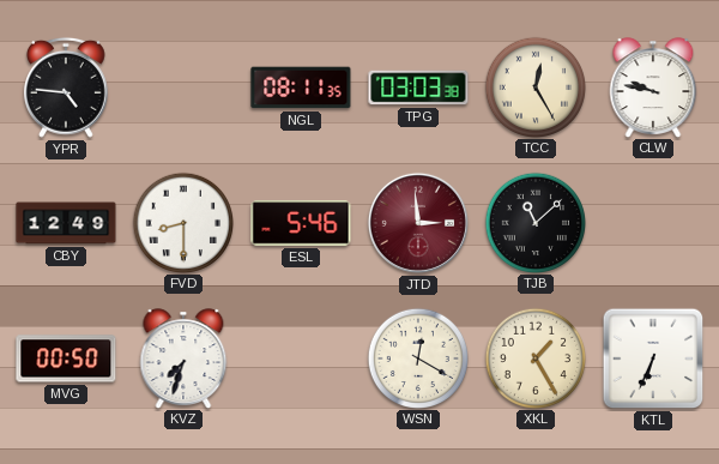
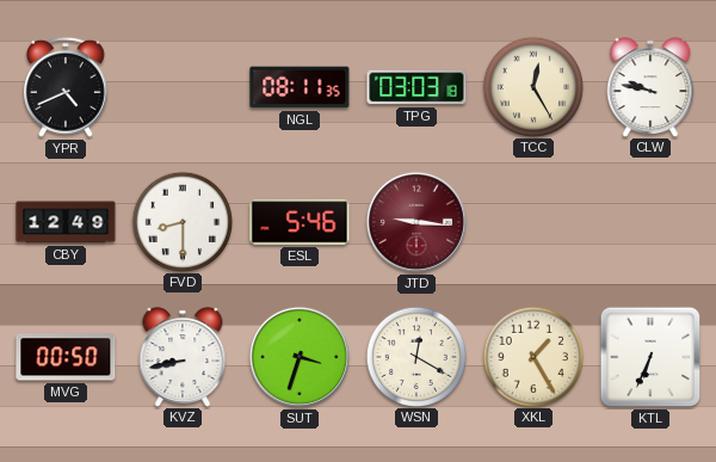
YPR: 4:46 -> 4:41
TPG: 03:03:38 -> 03:03:18
JTD: 2:59 -> 9:16
TJB: 11:08 -> none
KVZ: 7:33 -> 8:43
SUT: none -> 3:33
